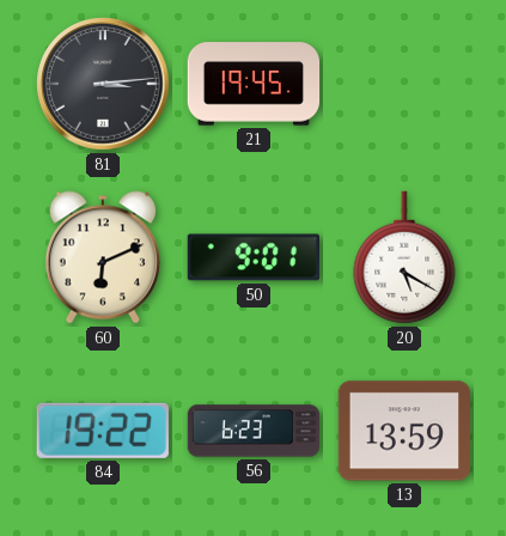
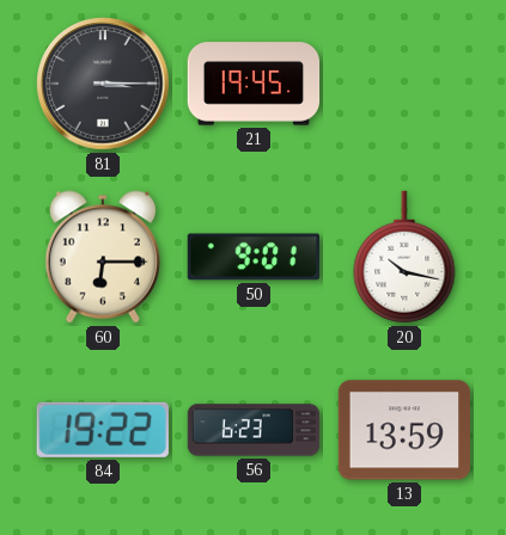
81: 3:14 -> 3:15
60: 6:11 -> 6:15
20: 5:20 -> 10:17
